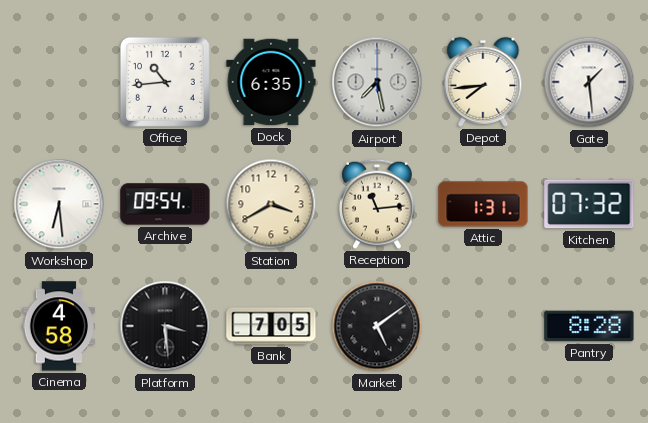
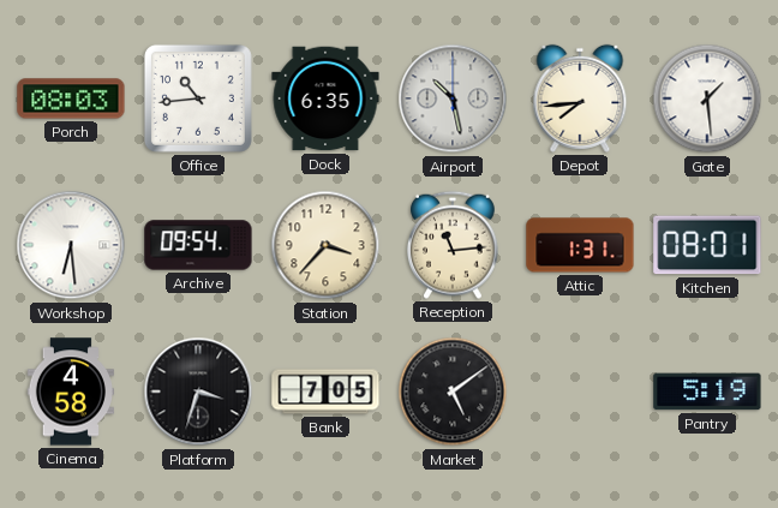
Porch: none -> 08:03
Airport: 7:28 -> 10:28
Station: 3:40 -> 3:37
Kitchen: 07:32 -> 08:01
Platform: 3:29 -> 3:33
Pantry: 8:28 -> 5:19
